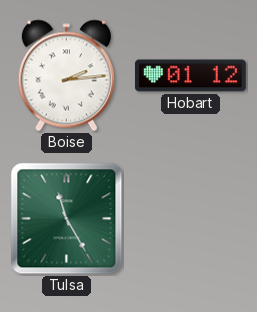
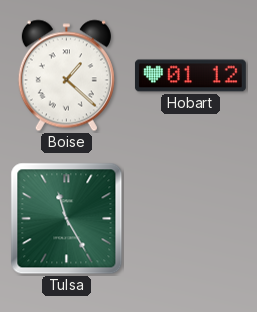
Boise: 2:14 -> 1:22
